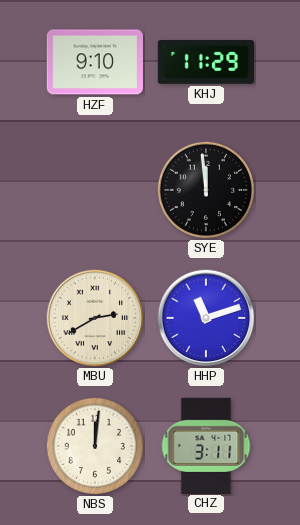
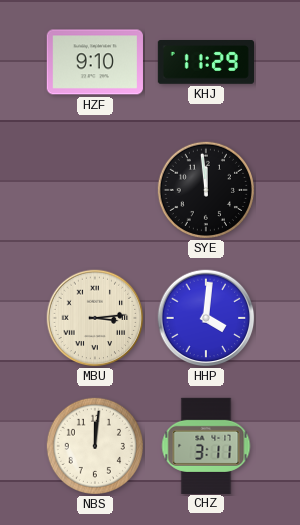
MBU: 2:40 -> 3:14
HHP: 11:12 -> 4:01
